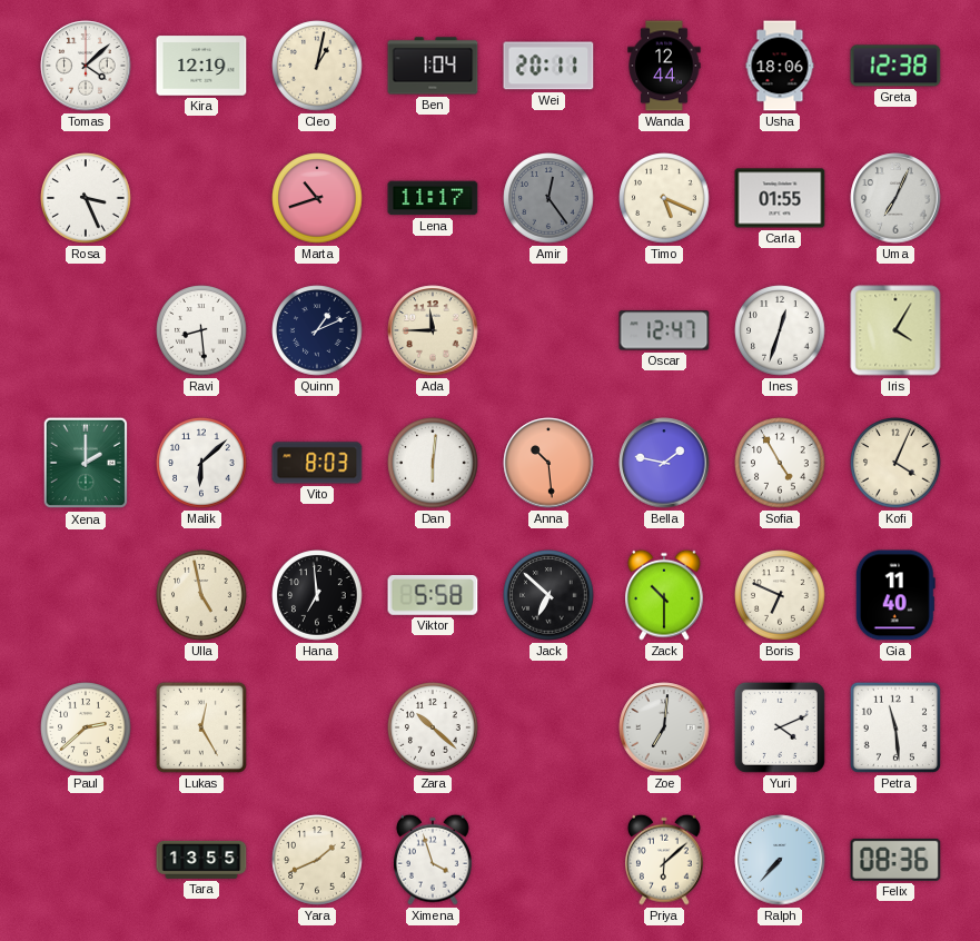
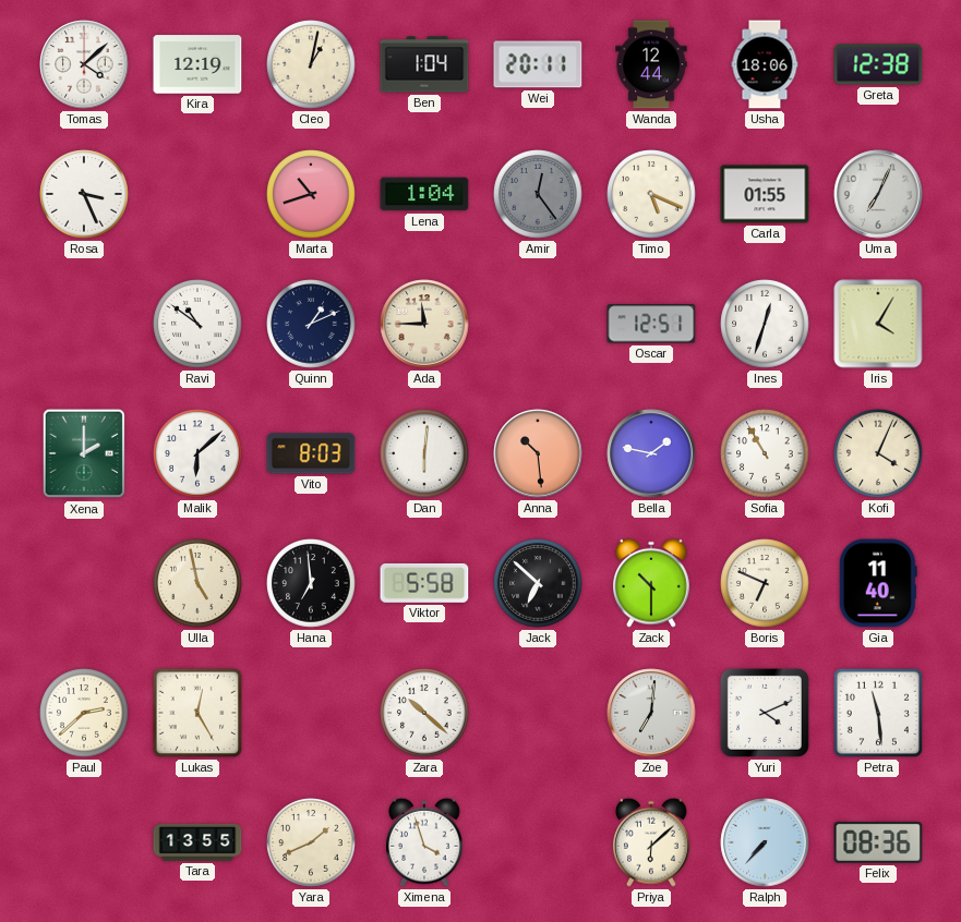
Lena: 11:17 -> 1:04
Ravi: 8:29 -> 10:51
Oscar: 12:47 -> 12:51
Sofia: 4:55 -> 10:55
